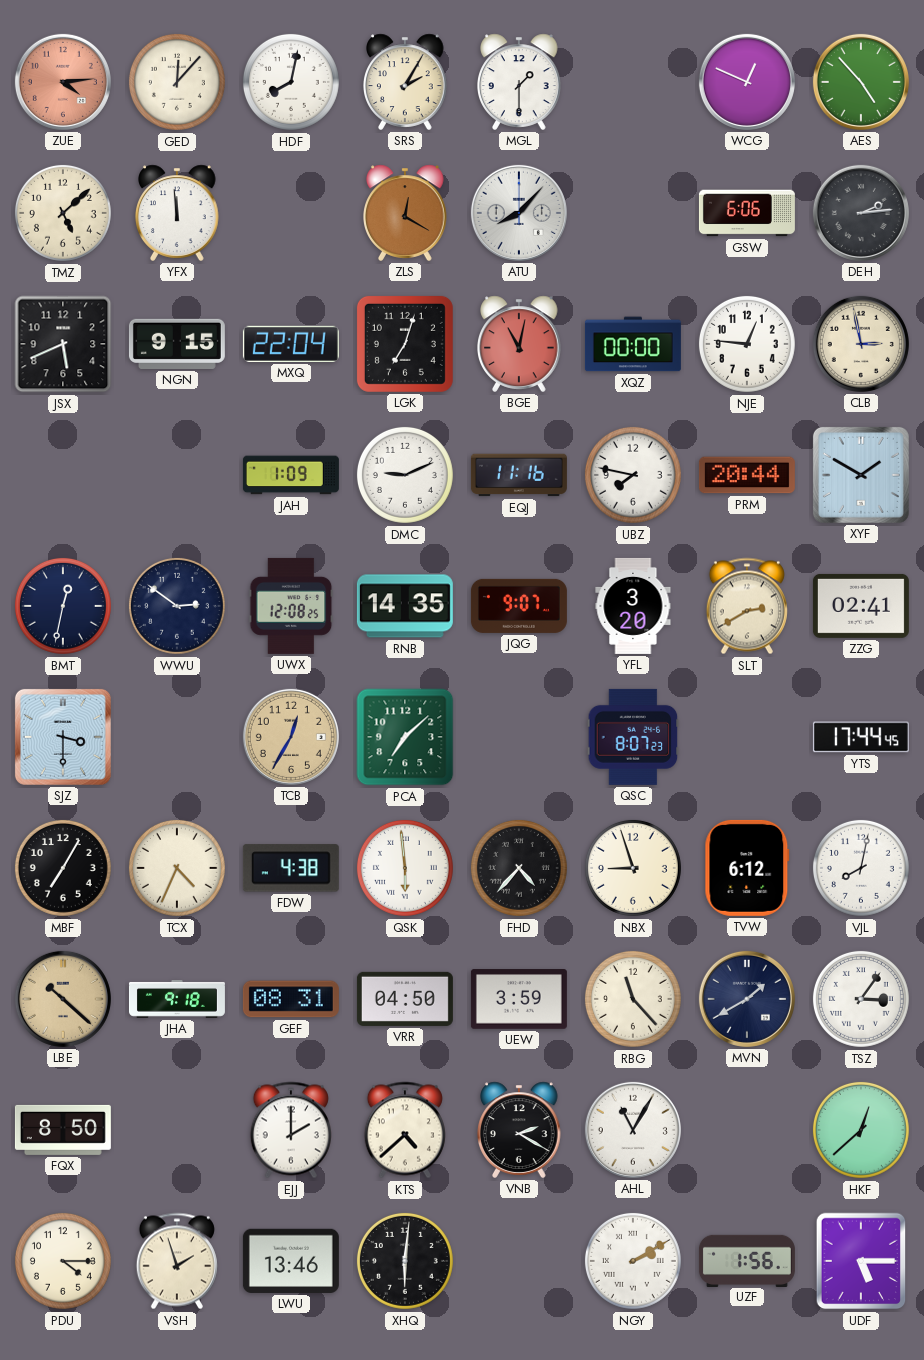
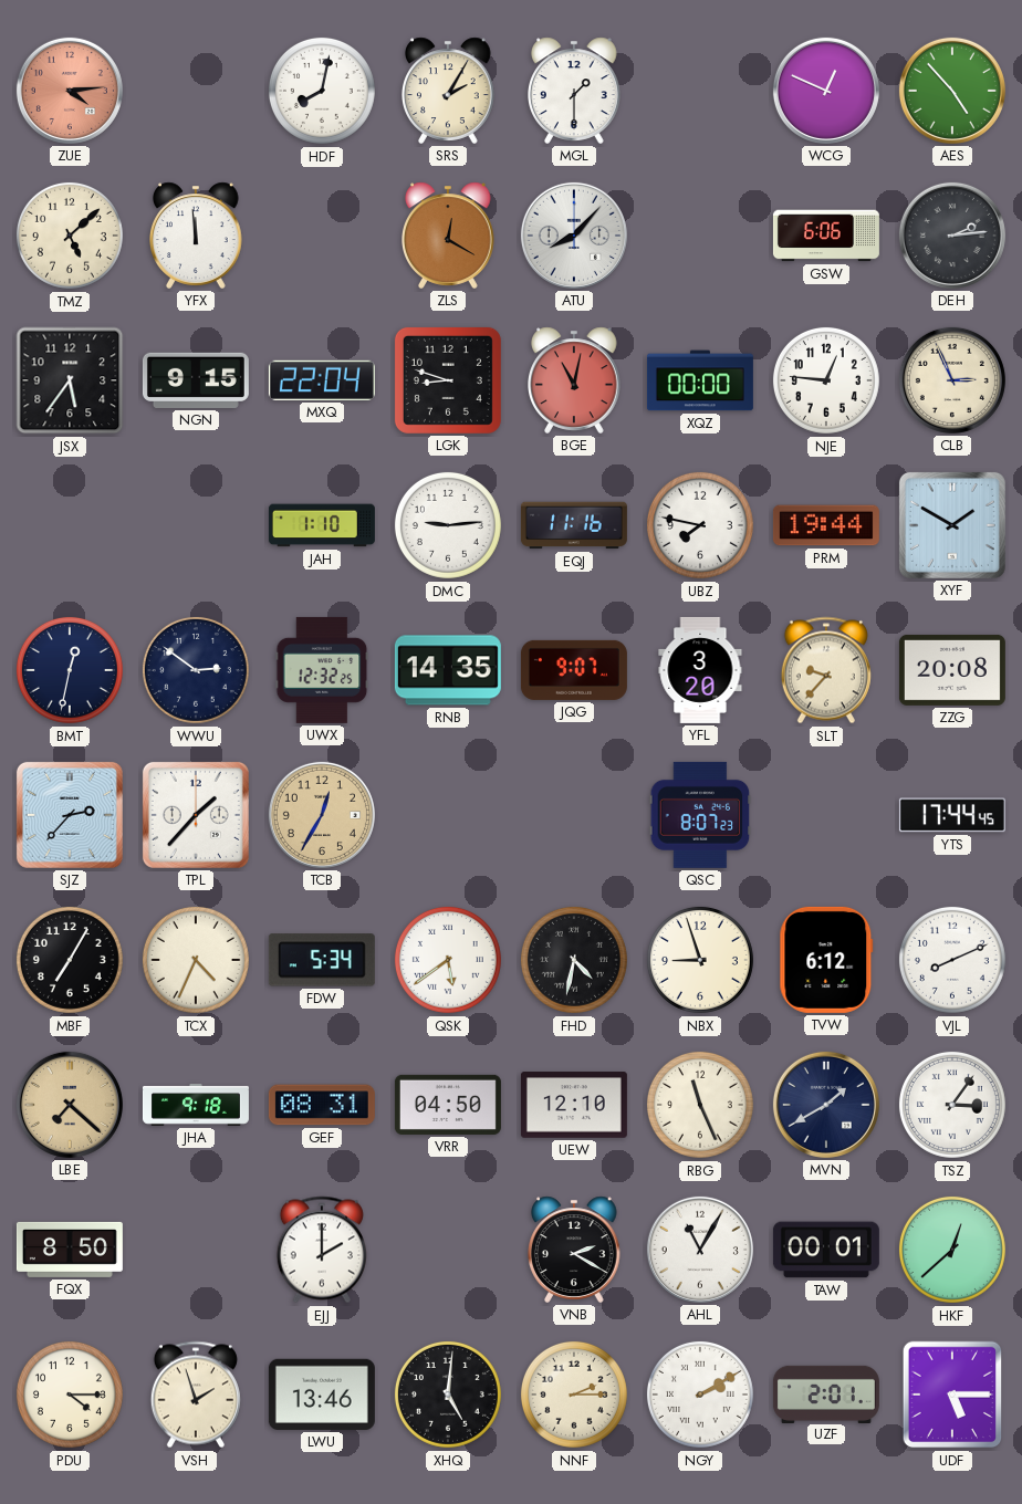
GED: 12:07 -> none
JSX: 5:41 -> 5:36
LGK: 7:03 -> 8:48
CLB: 2:58 -> 2:56
JAH: 1:09 -> 1:10
DMC: 9:11 -> 9:14
PRM: 20:44 -> 19:44
UWX: 12:08 -> 12:32
SLT: 2:40 -> 9:37
ZZG: 02:41 -> 20:08
SJZ: 3:30 -> 2:37
TPL: none -> 1:37
PCA: 7:08 -> none
FDW: 4:38 -> 5:34
QSK: 5:59 -> 5:39
FHD: 4:37 -> 4:32
VJL: 8:02 -> 8:11
LBE: 10:22 -> 7:22
UEW: 3:59 -> 12:10
RBG: 11:23 -> 11:26
KTS: 4:38 -> none
TAW: none -> 00:01
XHQ: 6:01 -> 5:01
NNF: none -> 2:15
UZF: 1:56 -> 2:01
